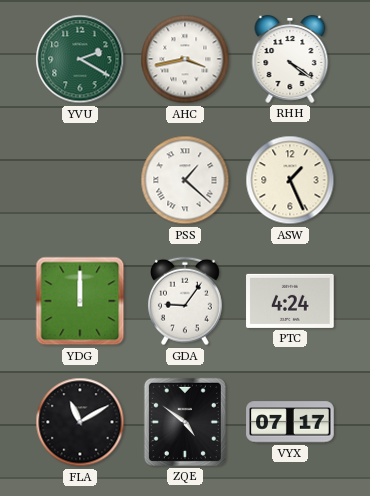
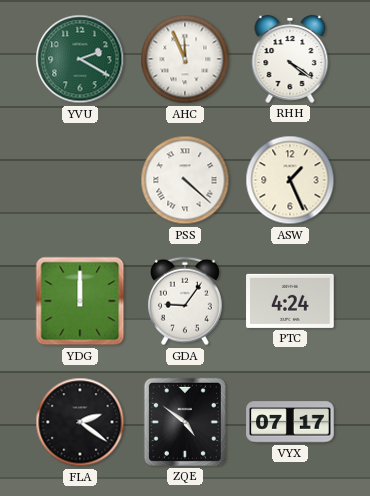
AHC: 3:43 -> 11:56
PSS: 1:22 -> 4:22
FLA: 11:10 -> 2:21
